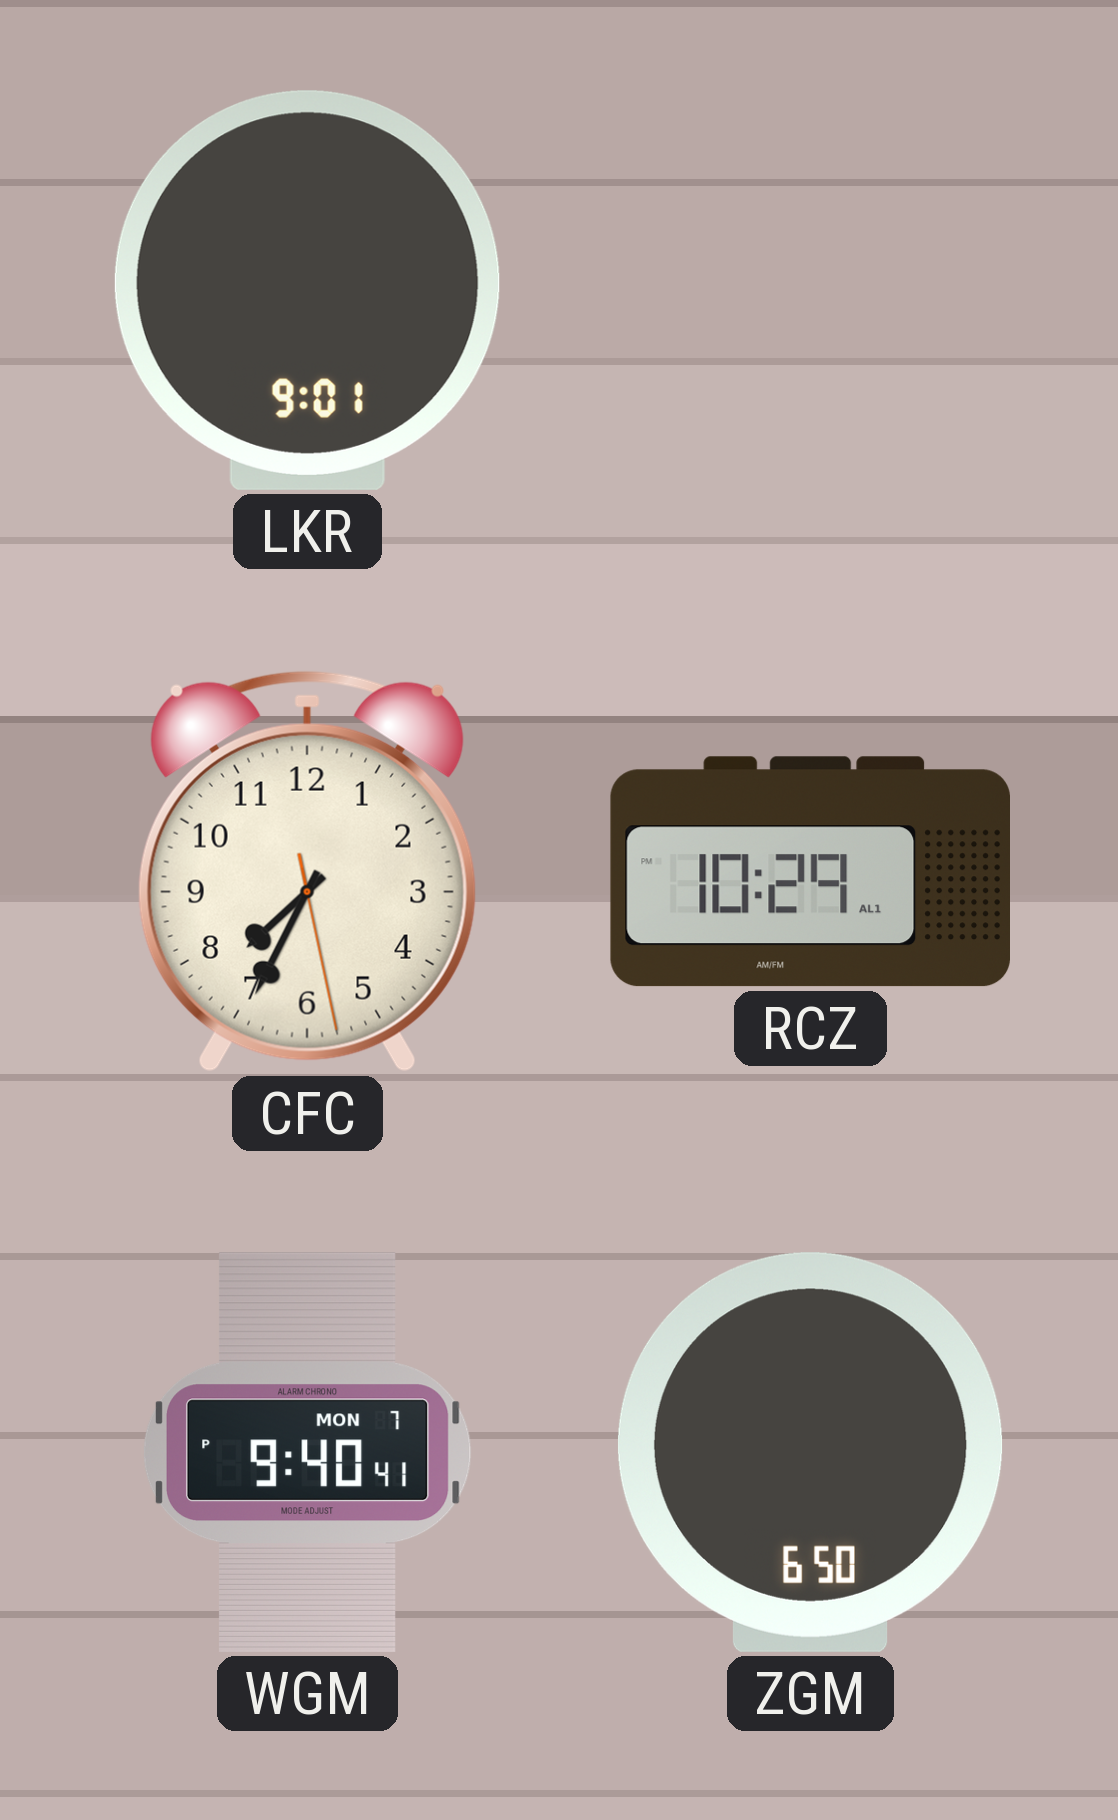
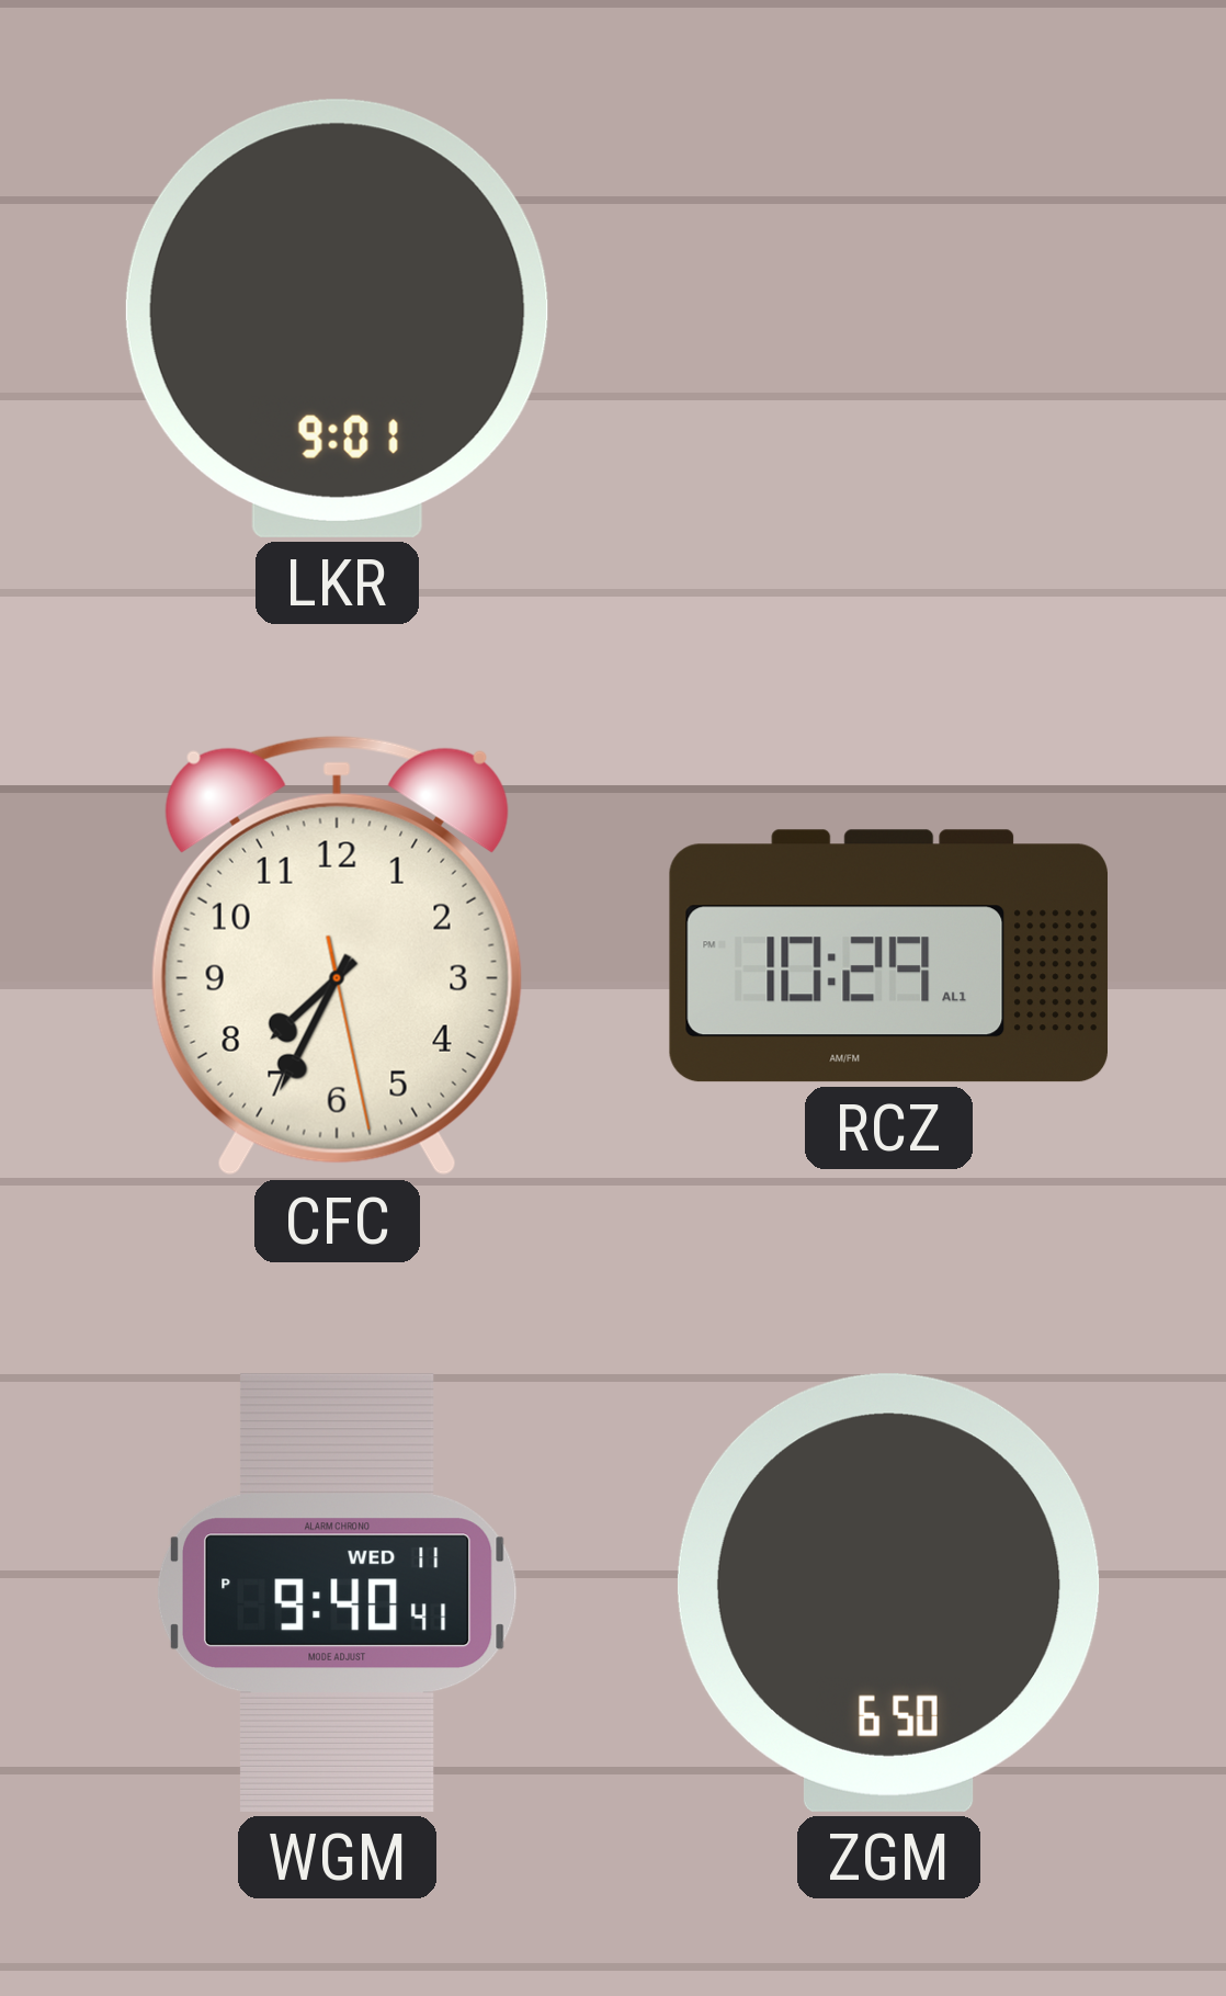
WGM date: MON 7 -> WED 11
